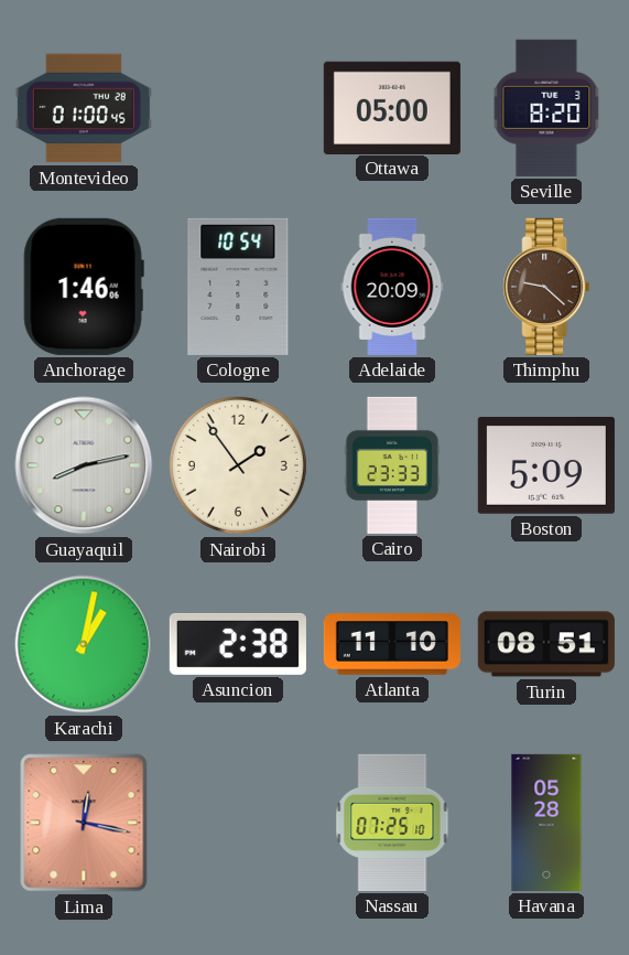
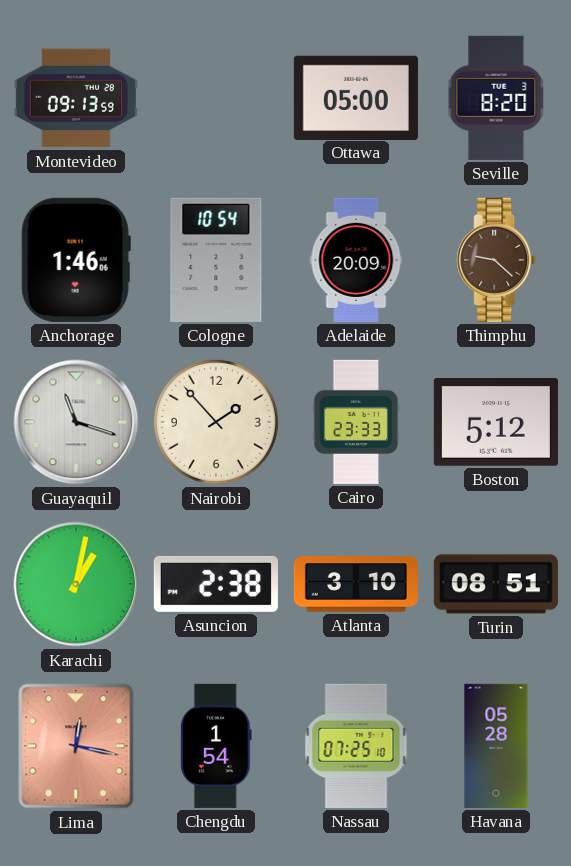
Montevideo: 01:00 -> 09:13
Guayaquil: 8:13 -> 11:18
Nairobi: 1:54 -> 1:53
Boston: 5:09 -> 5:12
Atlanta: 11:10 -> 3:10
Chengdu: none -> 1:54
